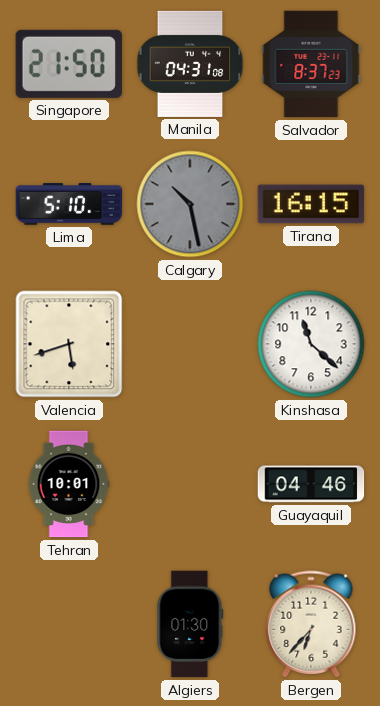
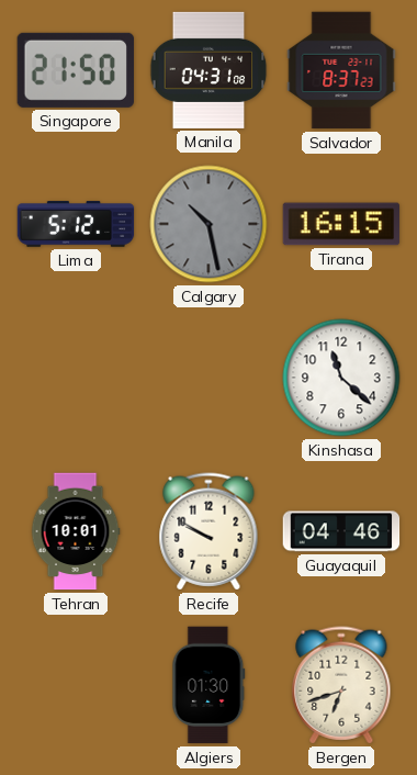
Lima: 5:10 -> 5:12
Valencia: 5:42 -> none
Recife: none -> 9:50
Bergen: 6:37 -> 6:42
